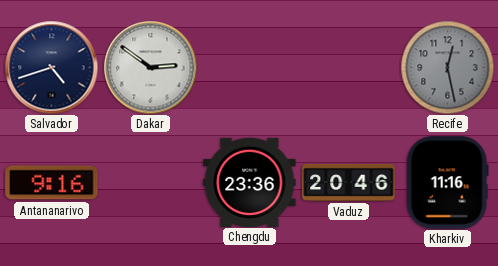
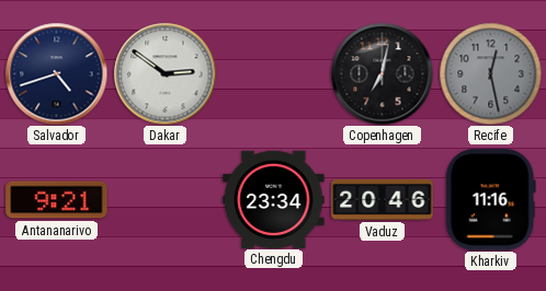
Copenhagen: none -> 7:02
Antananarivo: 9:16 -> 9:21
Chengdu: 23:36 -> 23:34
